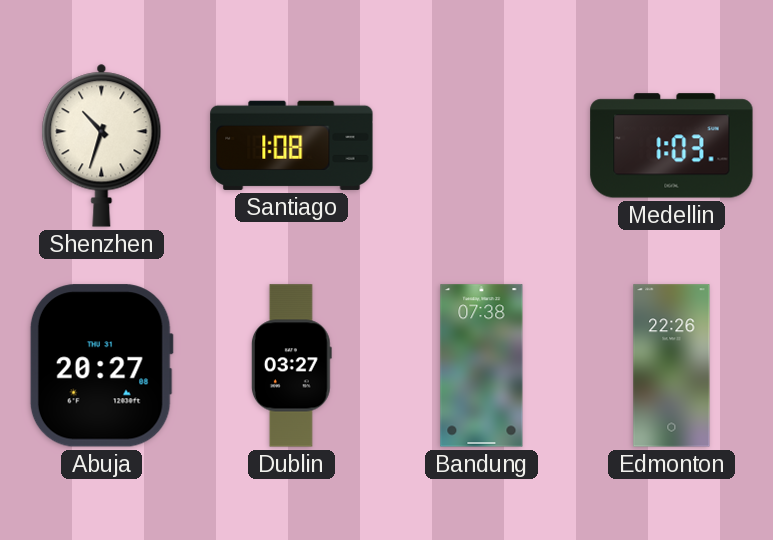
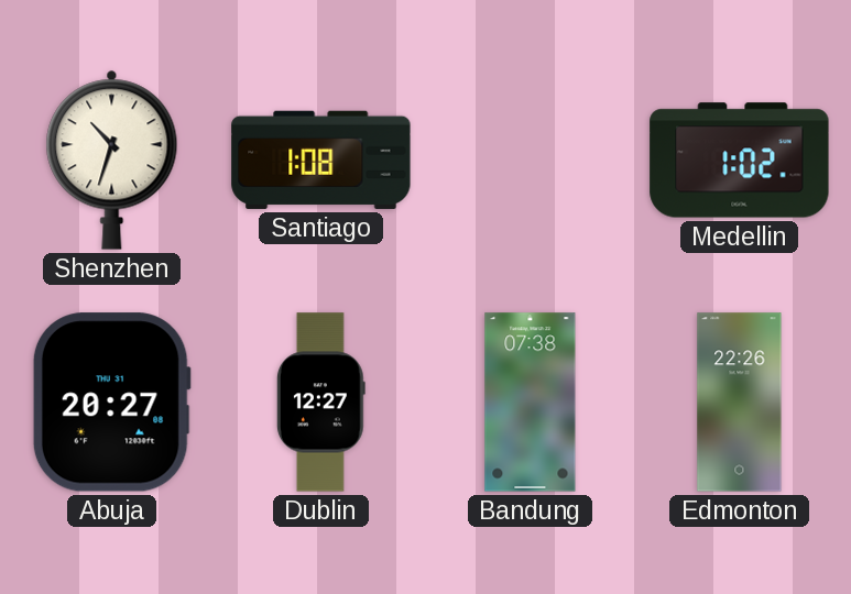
Medellin: 1:03 -> 1:02
Dublin: 03:27 -> 12:27
